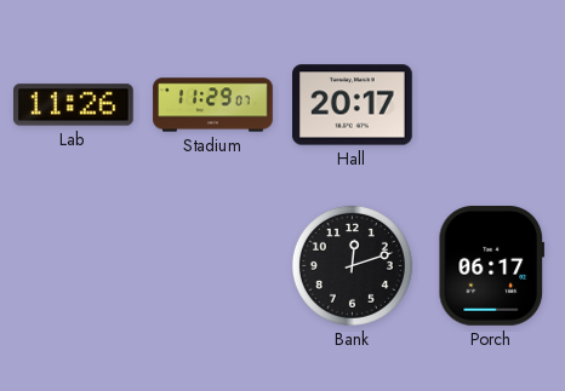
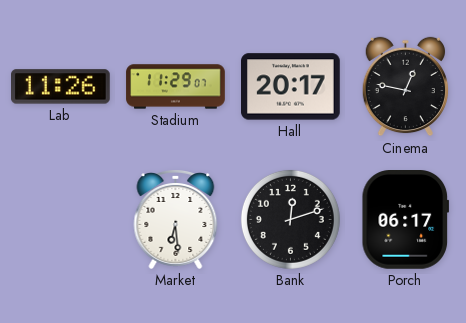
Cinema: none -> 12:47
Market: none -> 6:29
